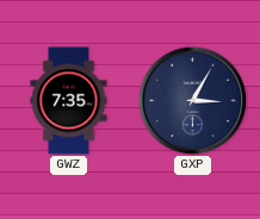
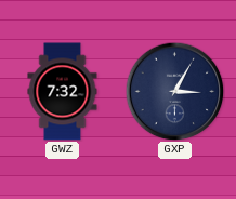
GWZ: 7:35 -> 7:32
